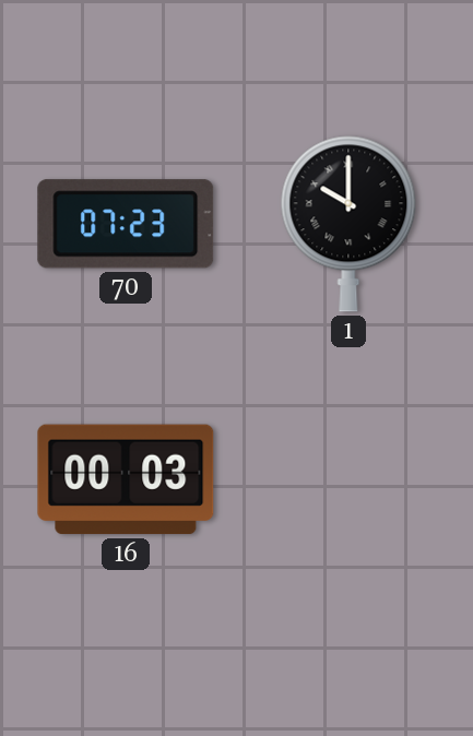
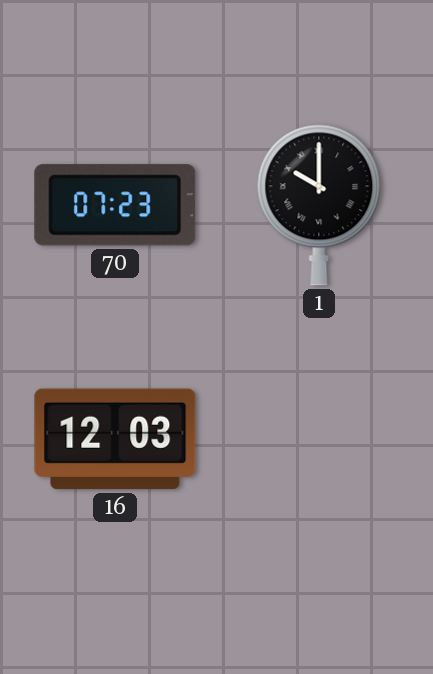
16: 00:03 -> 12:03
